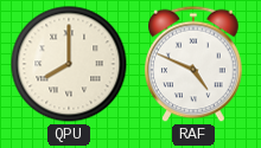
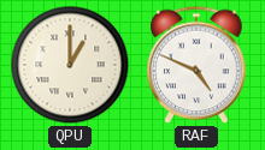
QPU: 8:00 -> 1:00
